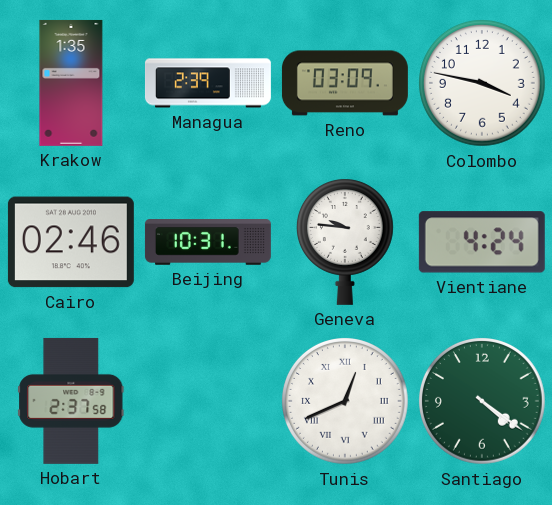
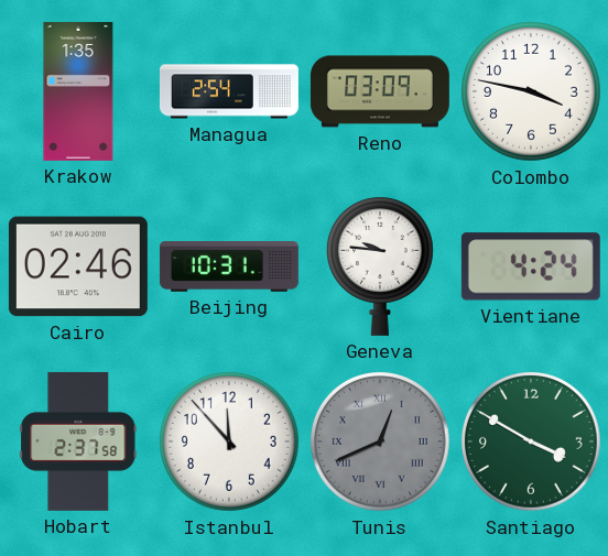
Managua: 2:39 -> 2:54
Istanbul: none -> 11:53
Tunis dial: white -> grey
Santiago: 4:21 -> 3:50
